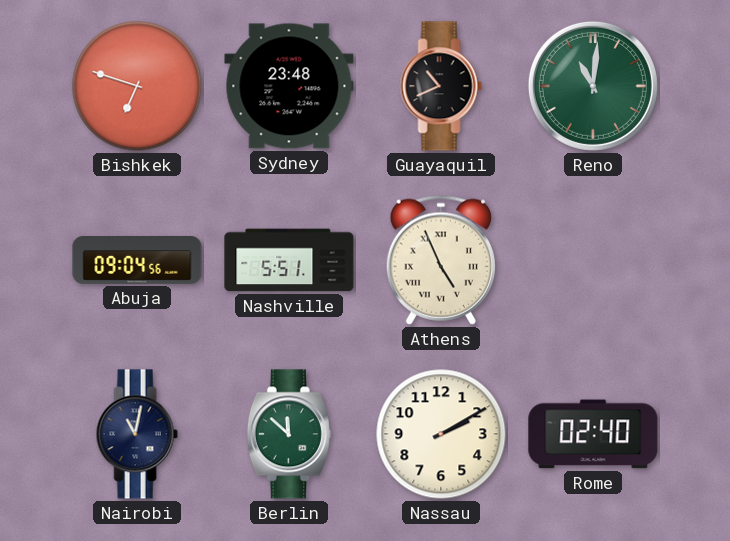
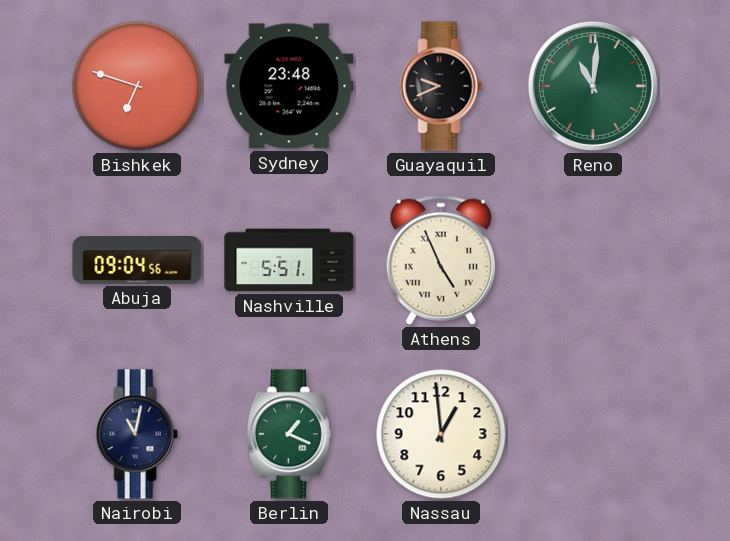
Guayaquil: 10:41 -> 9:41
Berlin: 11:52 -> 1:19
Nassau: 2:10 -> 12:59
Rome: 02:40 -> none
